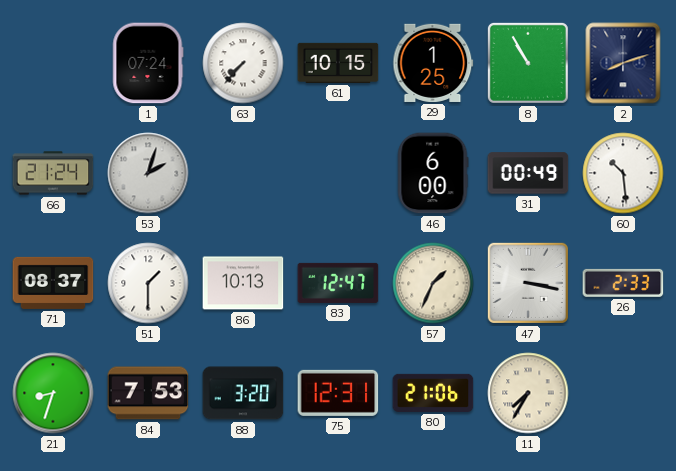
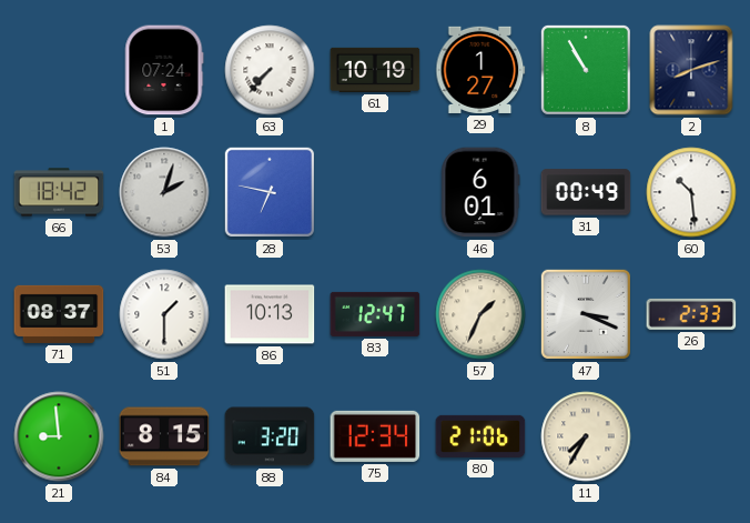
61: 10:15 -> 10:19
29: 1:25 -> 1:27
66: 21:24 -> 18:42
28: none -> 6:47
46: 6:00 -> 6:01
47: 3:17 -> 3:19
21: 8:33 -> 8:59
84: 7:53 -> 8:15
75: 12:31 -> 12:34
